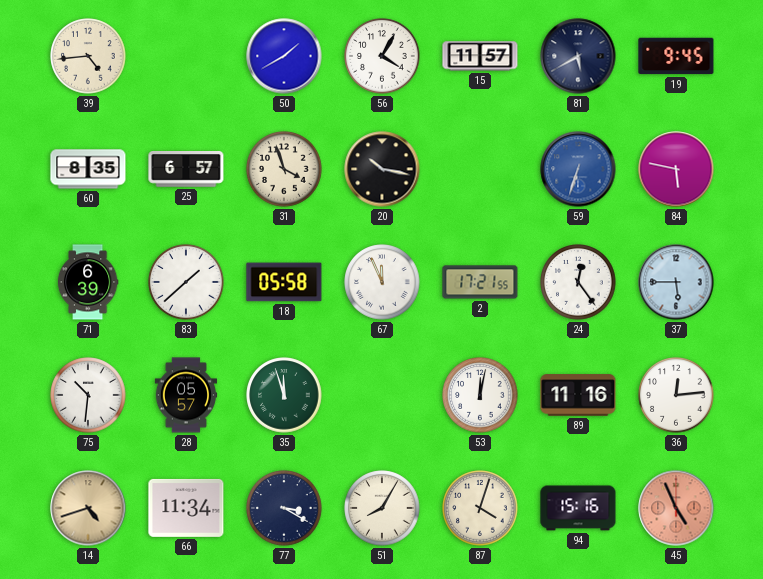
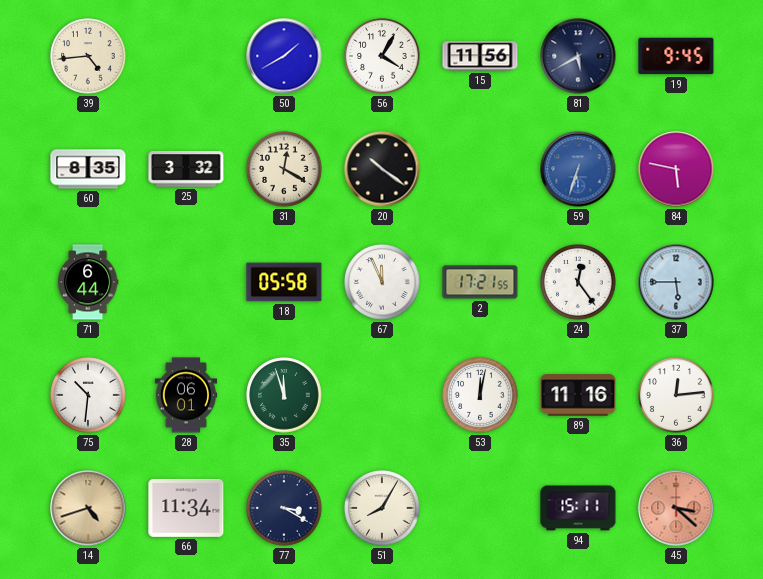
15: 11:57 -> 11:56
25: 6:57 -> 3:32
31: 3:57 -> 12:20
20: 10:17 -> 10:21
71: 6:39 -> 6:44
83: 1:38 -> none
28: 05:57 -> 06:01
87: 4:03 -> none
94: 15:16 -> 15:11
45: 4:56 -> 3:22
